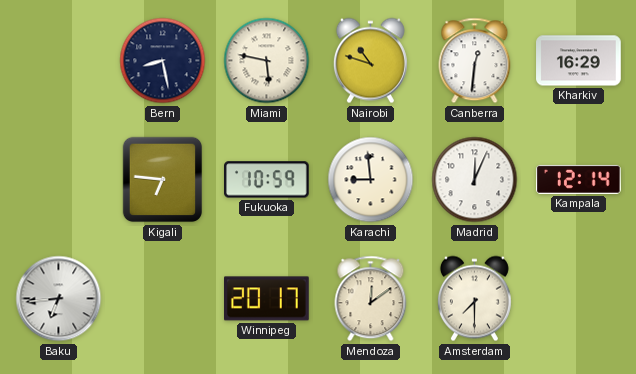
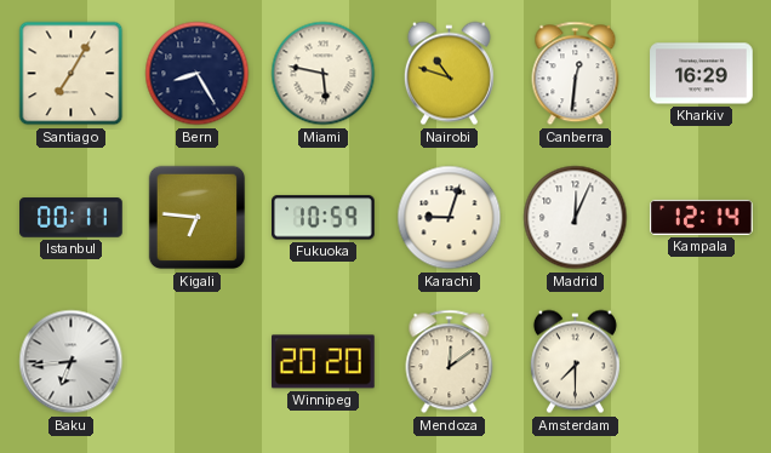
Santiago: none -> 7:05
Bern: 8:28 -> 8:25
Istanbul: none -> 00:11
Karachi: 8:59 -> 9:03
Winnipeg: 20:17 -> 20:20
